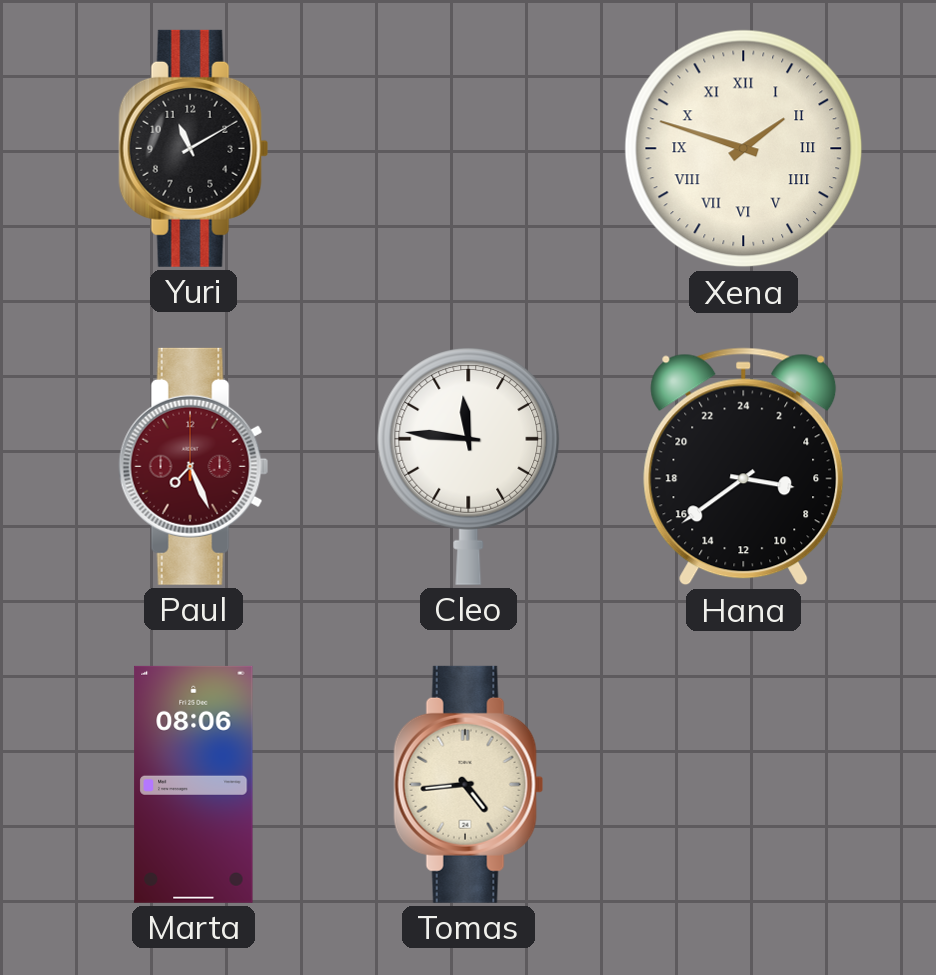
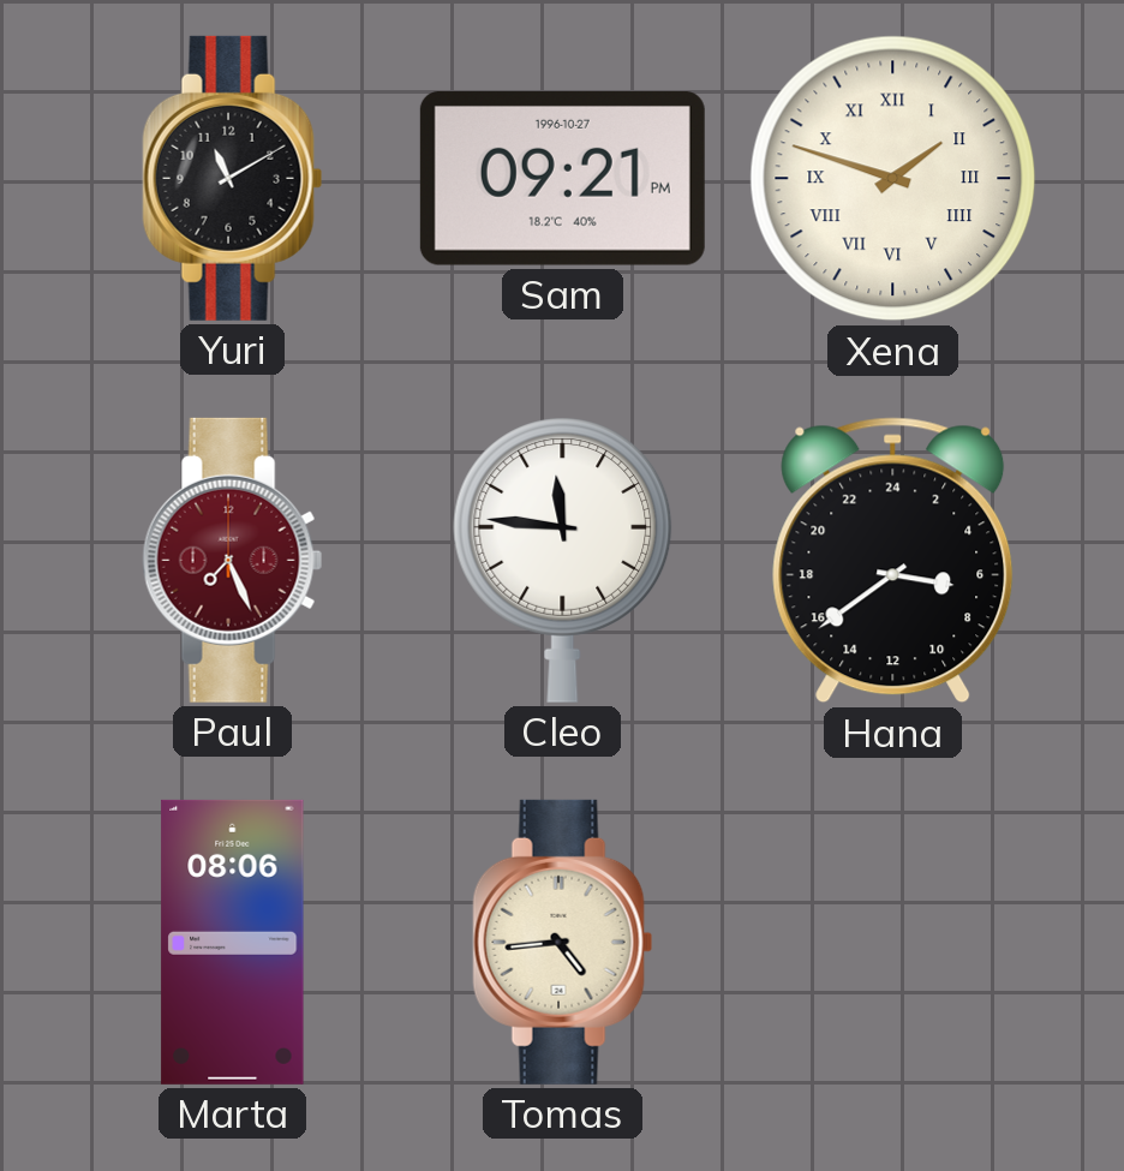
Sam: none -> 09:21
